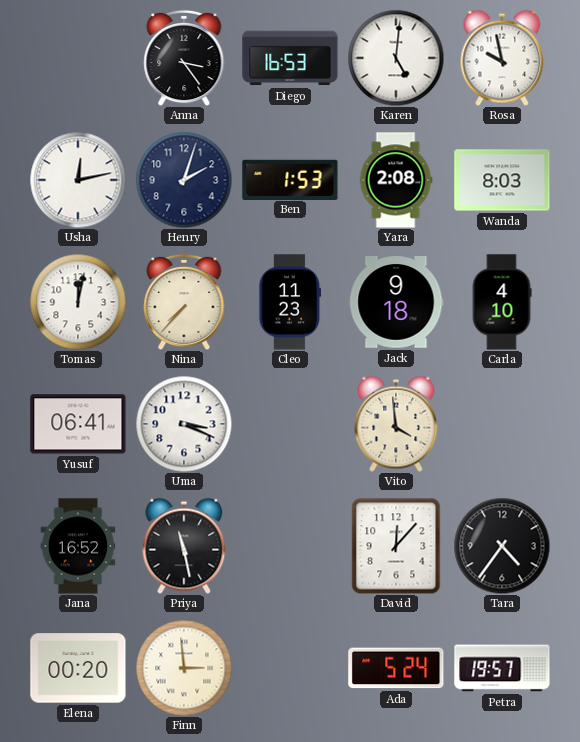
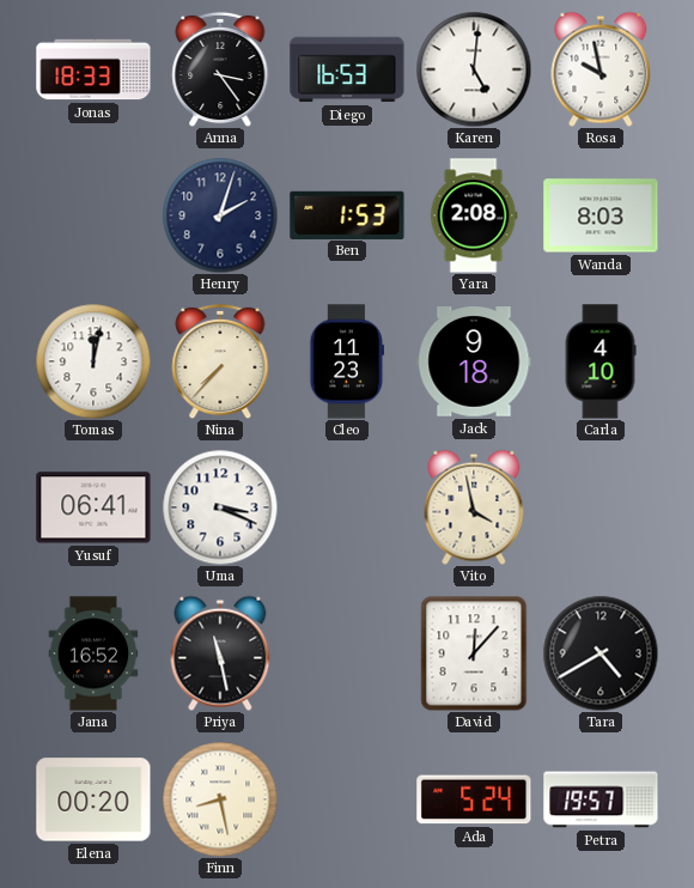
Jonas: none -> 18:33
Usha: 12:13 -> none
Vito: 3:59 -> 3:58
Tara: 4:36 -> 4:40
Finn: 2:59 -> 8:28
